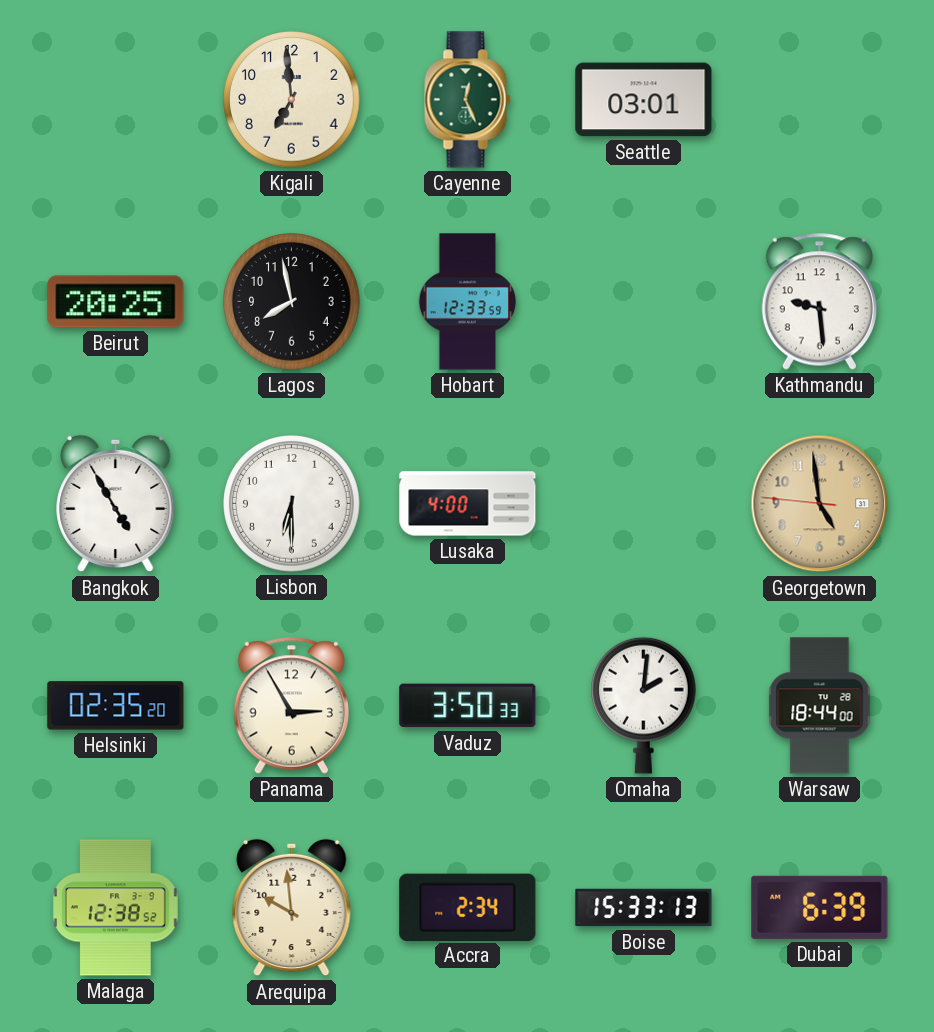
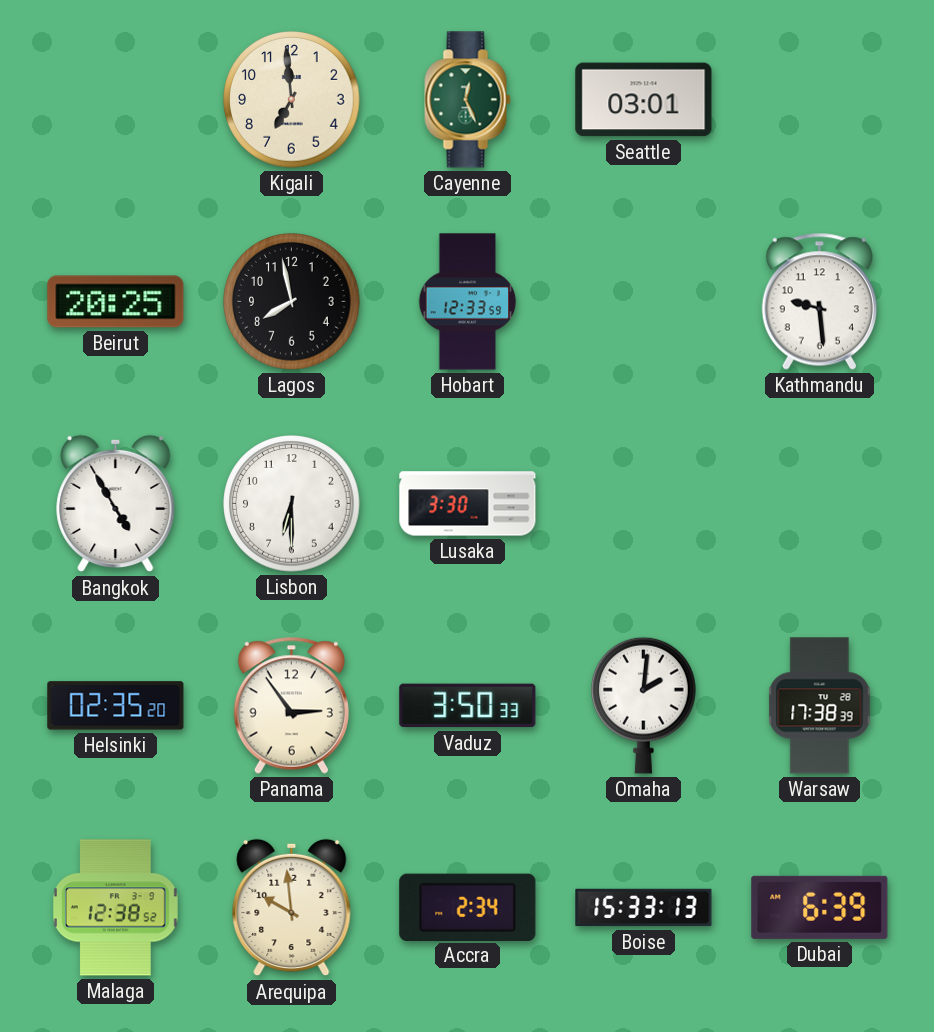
Lusaka: 4:00 -> 3:30
Georgetown: 4:58 -> none
Panama: 2:55 -> 2:54
Warsaw: 18:44 -> 17:38
